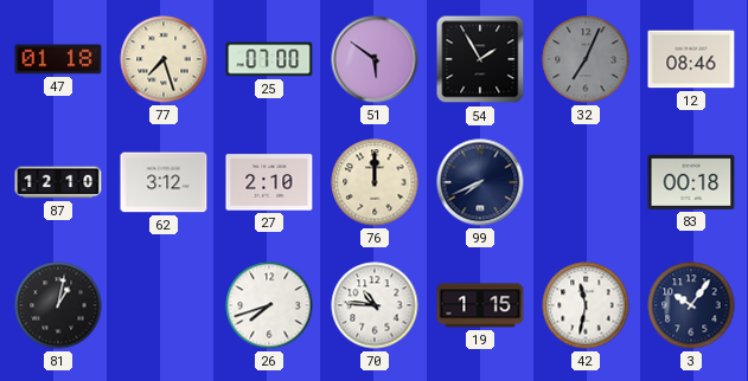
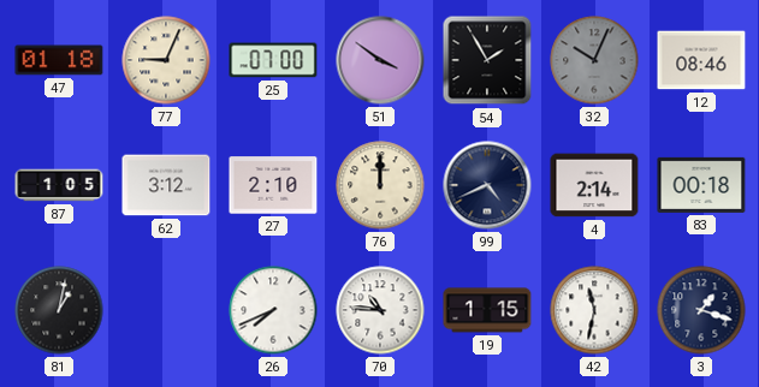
77: 7:27 -> 9:04
51: 5:51 -> 3:51
32: 7:04 -> 10:04
87: 12:10 -> 1:05
99: 7:41 -> 4:41
4: none -> 2:14
26: 7:42 -> 7:41
3: 10:06 -> 1:18
